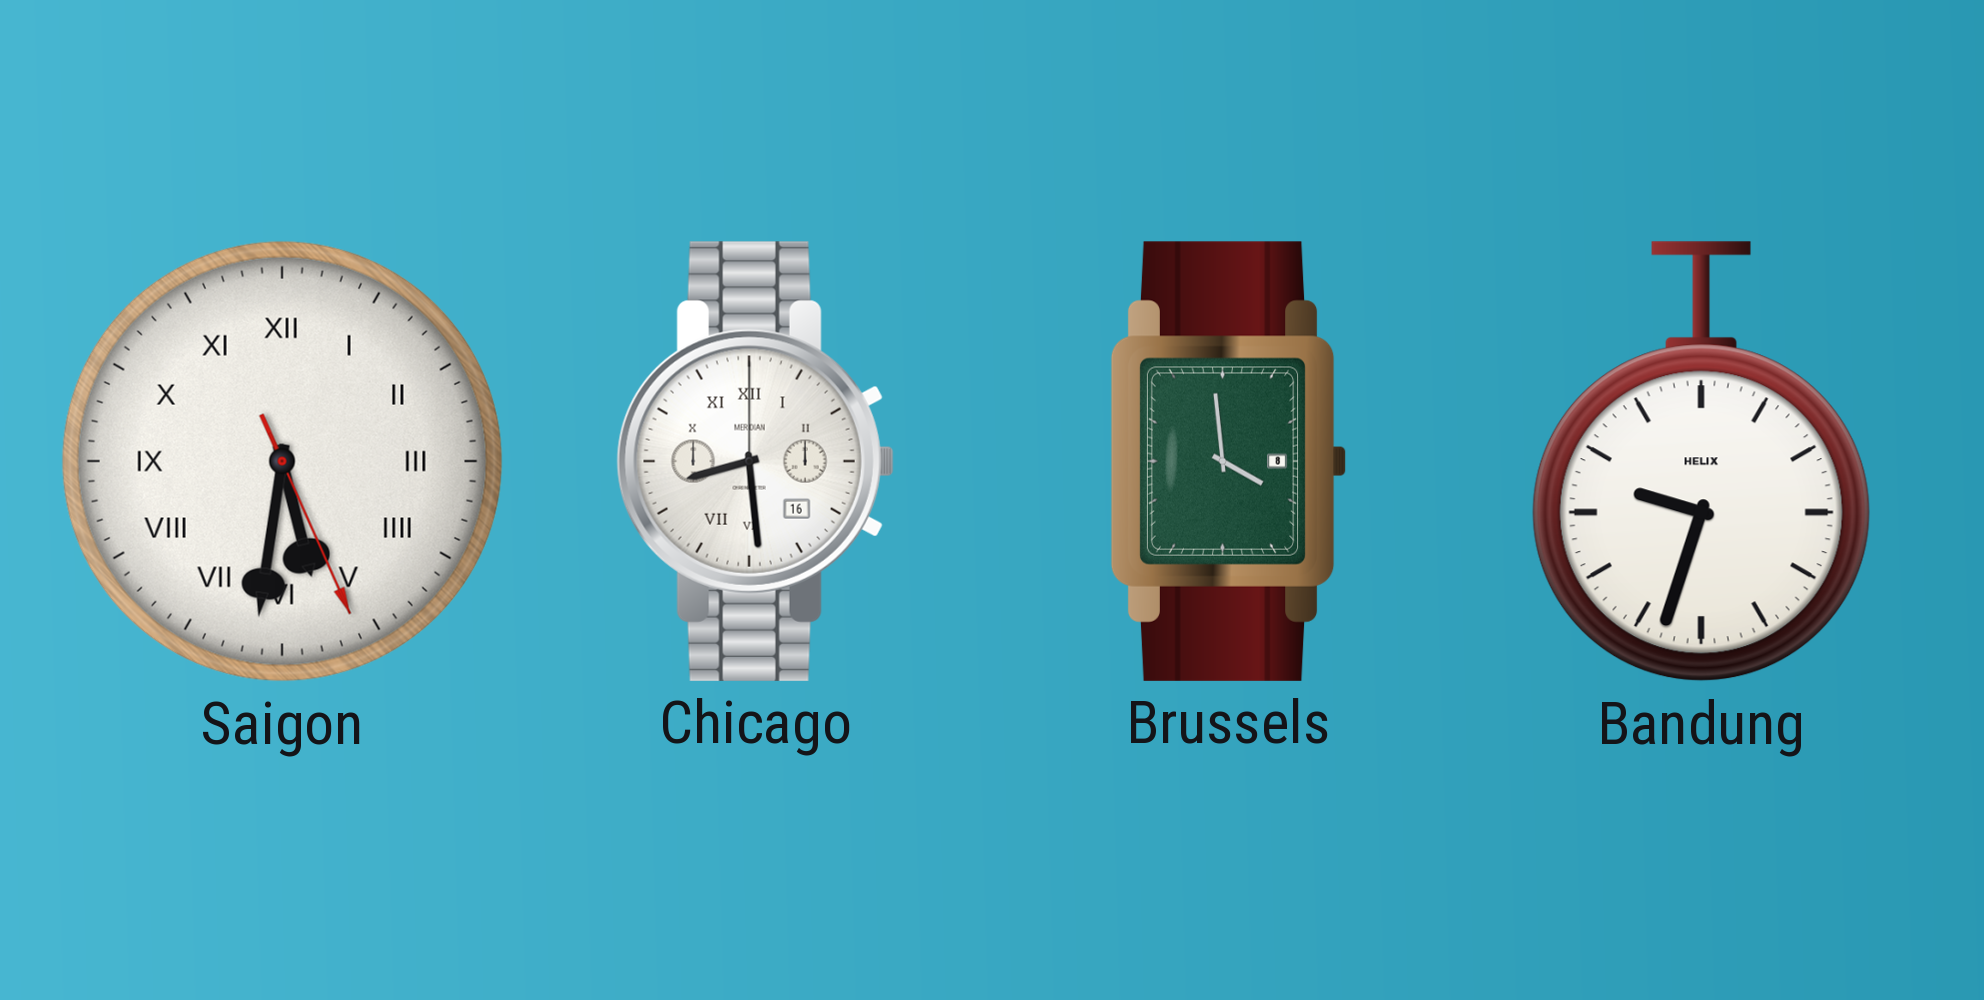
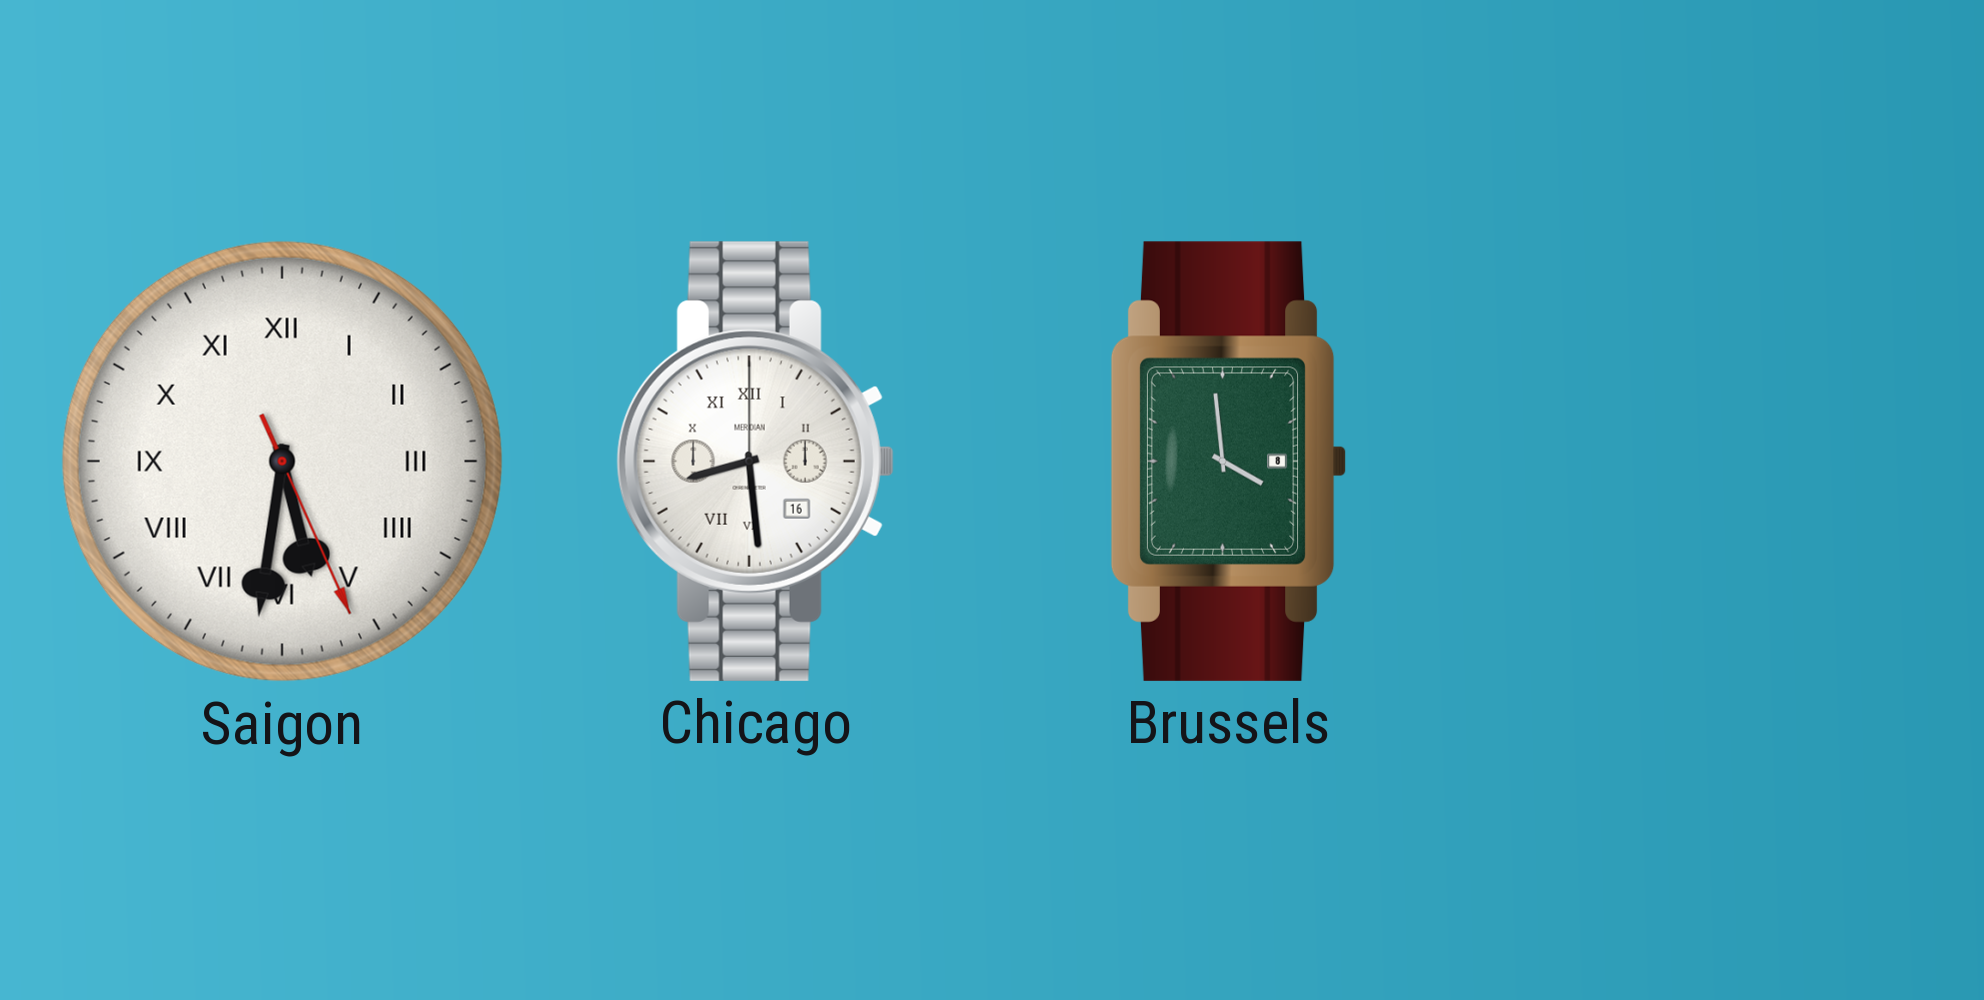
Bandung: 9:33 -> none
